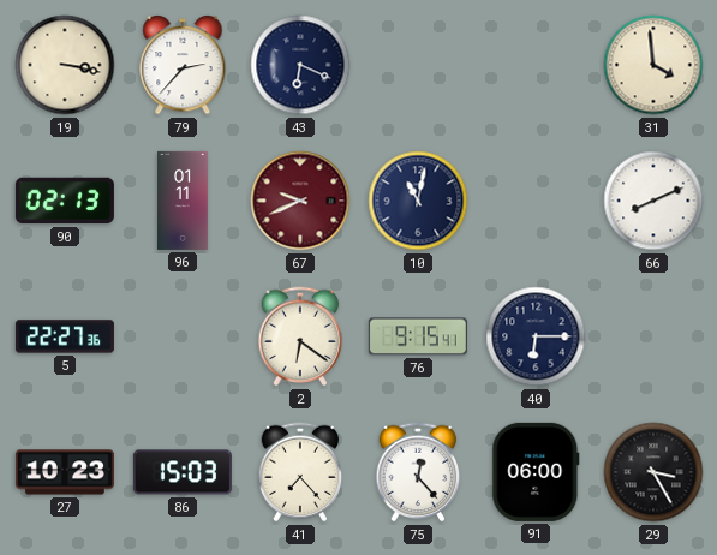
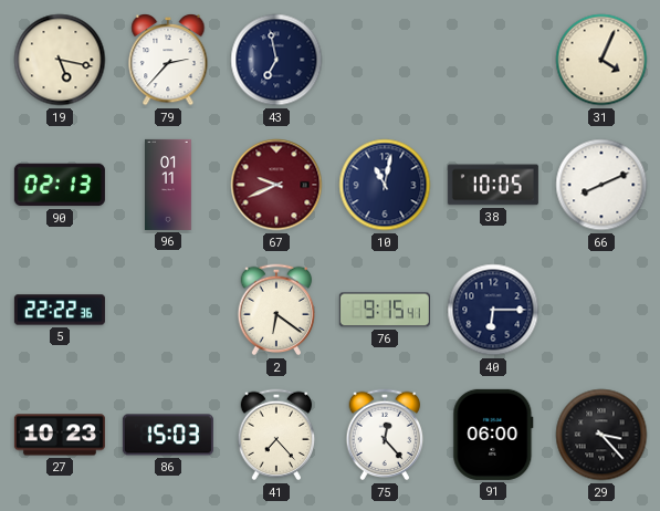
19: 3:17 -> 5:17
43: 6:19 -> 6:58
31: 3:59 -> 4:04
38: none -> 10:05
5: 22:27 -> 22:22
29: 3:25 -> 3:23
